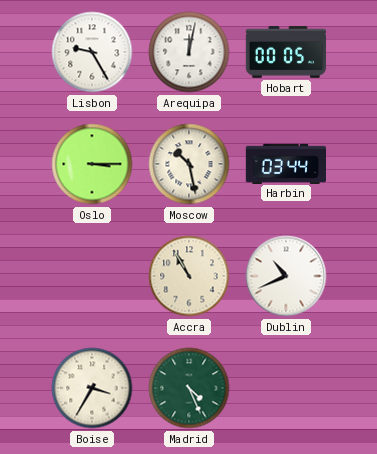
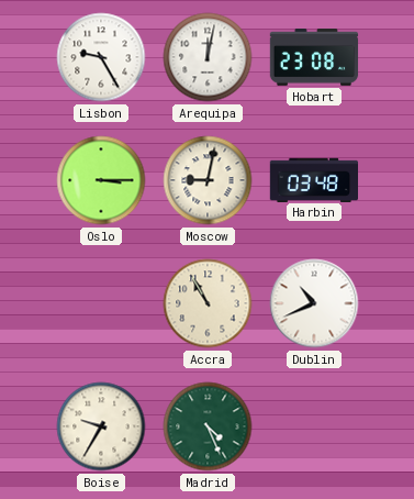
Hobart: 00:05 -> 23:08
Moscow: 10:28 -> 9:02
Harbin: 03:44 -> 03:48
Boise: 3:35 -> 9:35
